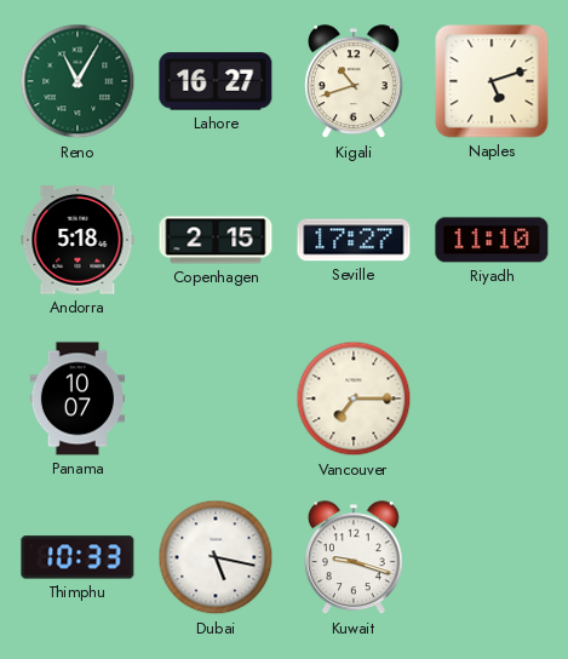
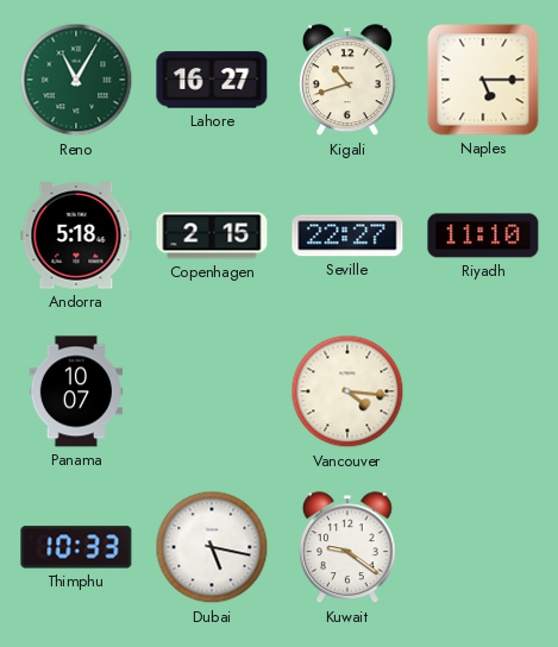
Naples: 5:12 -> 5:15
Seville: 17:27 -> 22:27
Vancouver: 7:15 -> 4:16
Kuwait: 9:18 -> 9:21
